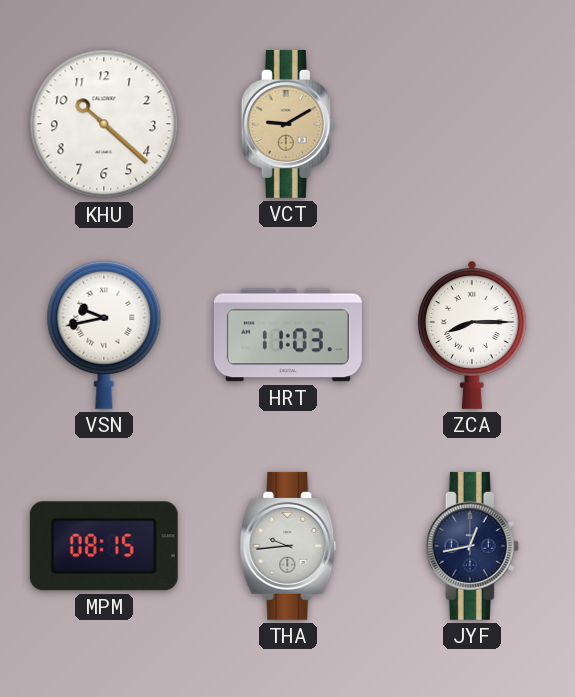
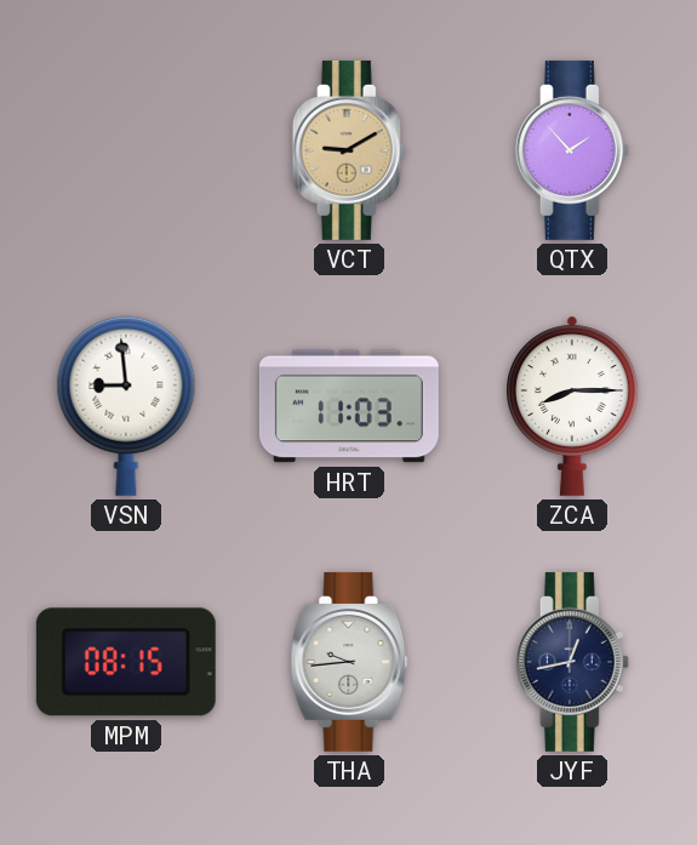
KHU: 10:22 -> none
QTX: none -> 1:53
VSN: 9:43 -> 8:59
